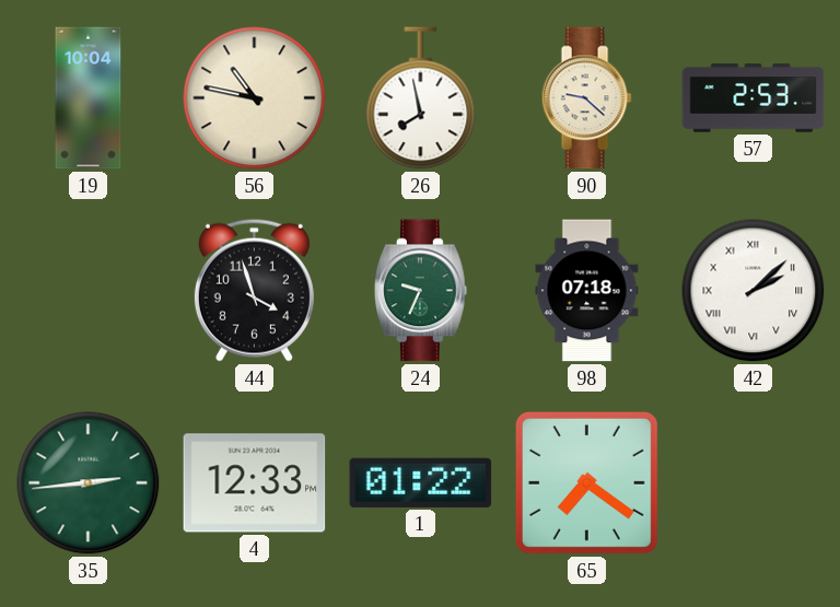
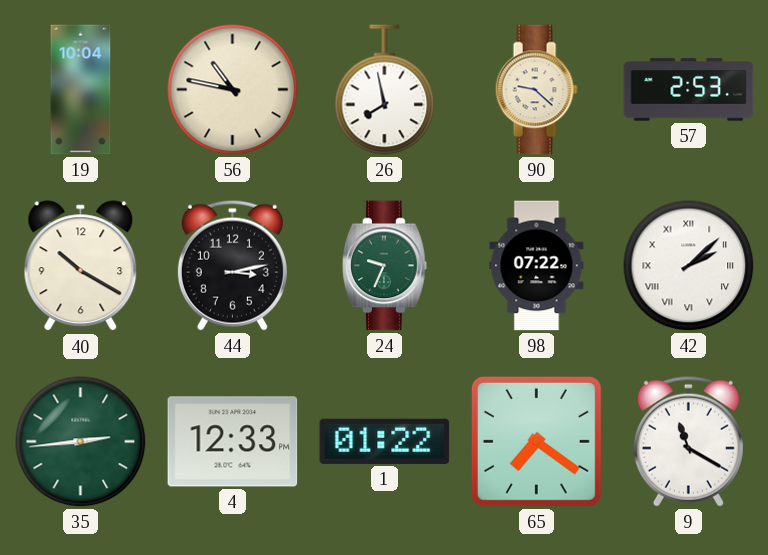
40: none -> 10:20
44: 3:57 -> 3:13
98: 07:18 -> 07:22
9: none -> 11:20
